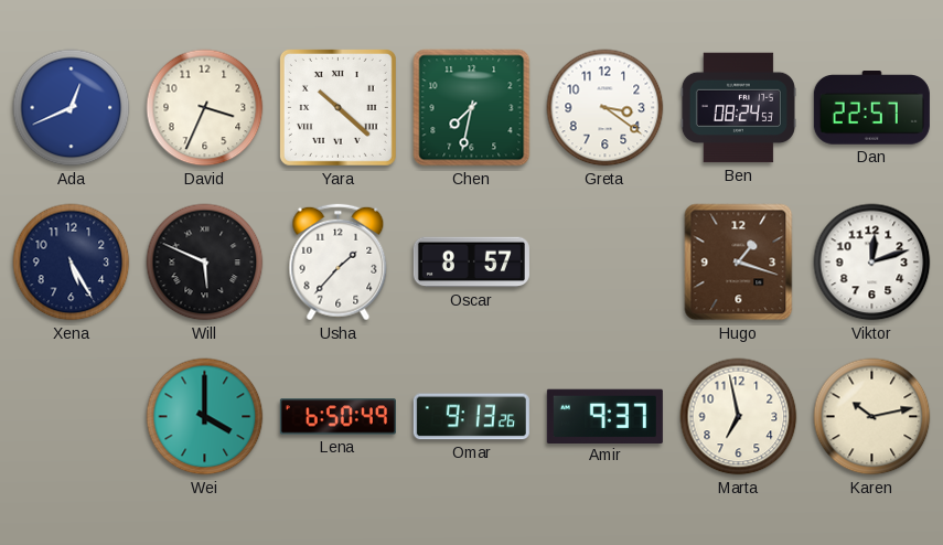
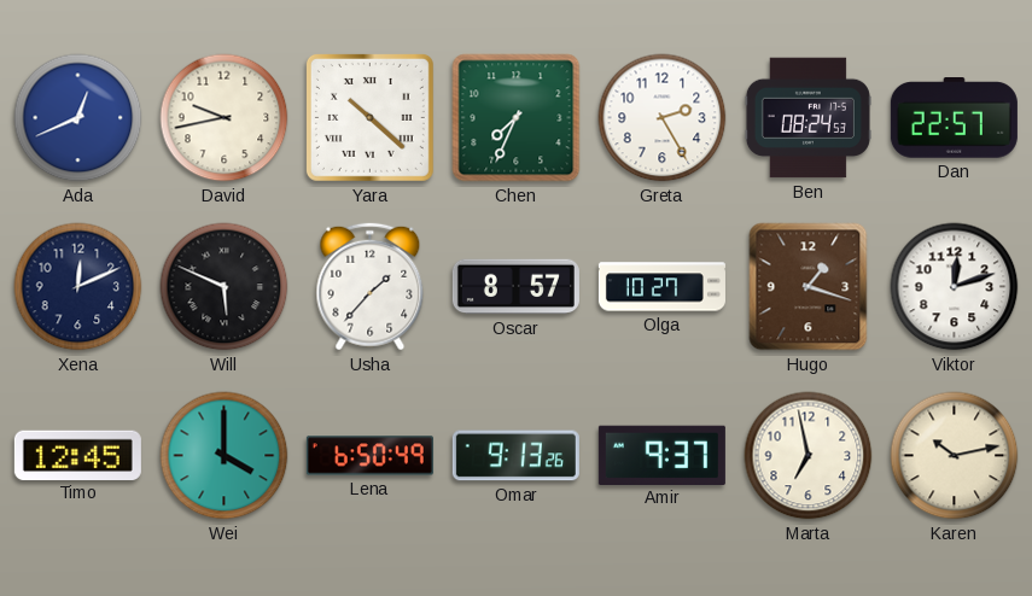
David: 3:34 -> 9:43
Chen: 7:32 -> 7:34
Greta: 3:21 -> 2:25
Xena: 5:25 -> 12:11
Olga: none -> 10:27
Timo: none -> 12:45
